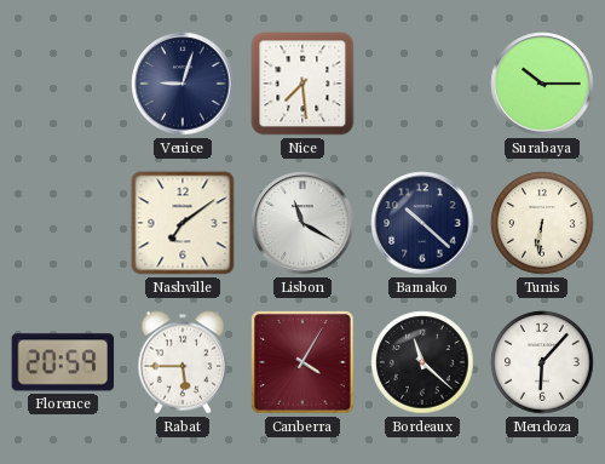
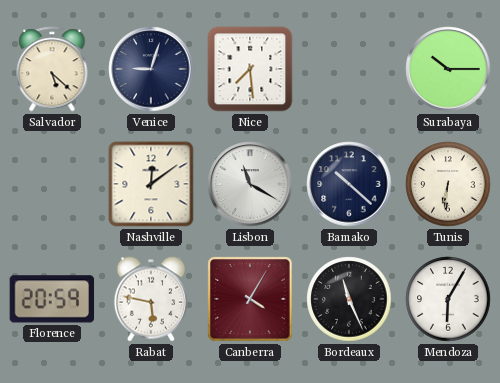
Salvador: none -> 5:22
Nashville: 7:09 -> 12:09
Rabat: 5:45 -> 5:47
Bordeaux: 11:22 -> 11:26
Mendoza: 6:07 -> 6:05
